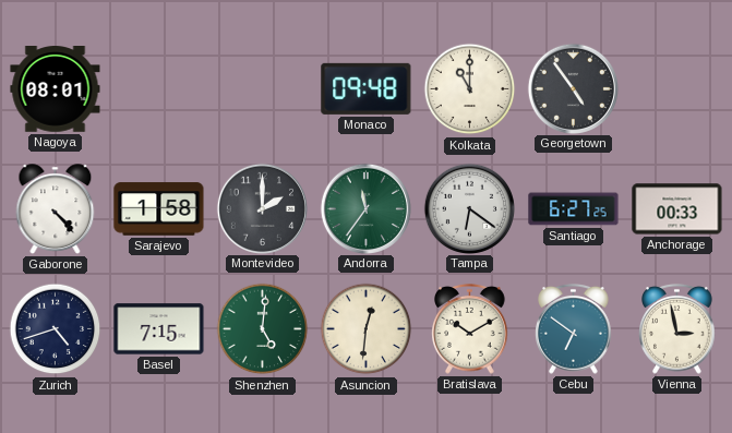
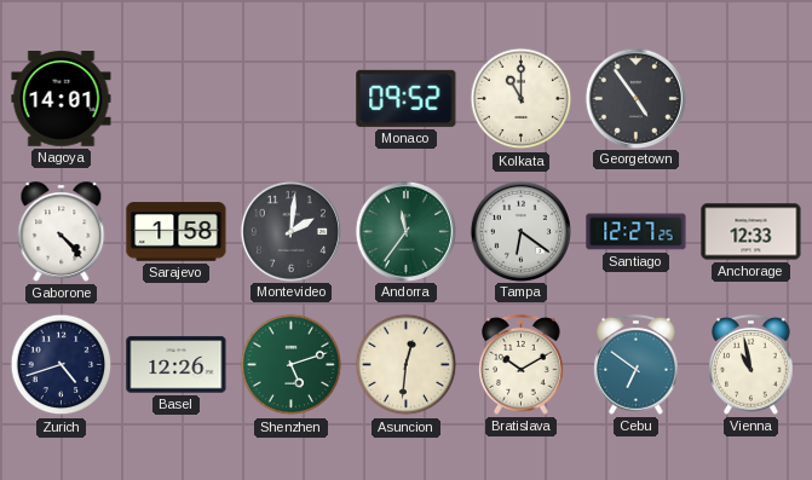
Nagoya: 08:01 -> 14:01
Monaco: 09:48 -> 09:52
Montevideo: 2:00 -> 2:01
Santiago: 6:27 -> 12:27
Anchorage: 00:33 -> 12:33
Basel: 7:15 -> 12:26
Shenzhen: 5:01 -> 5:12
Vienna: 2:58 -> 10:58
